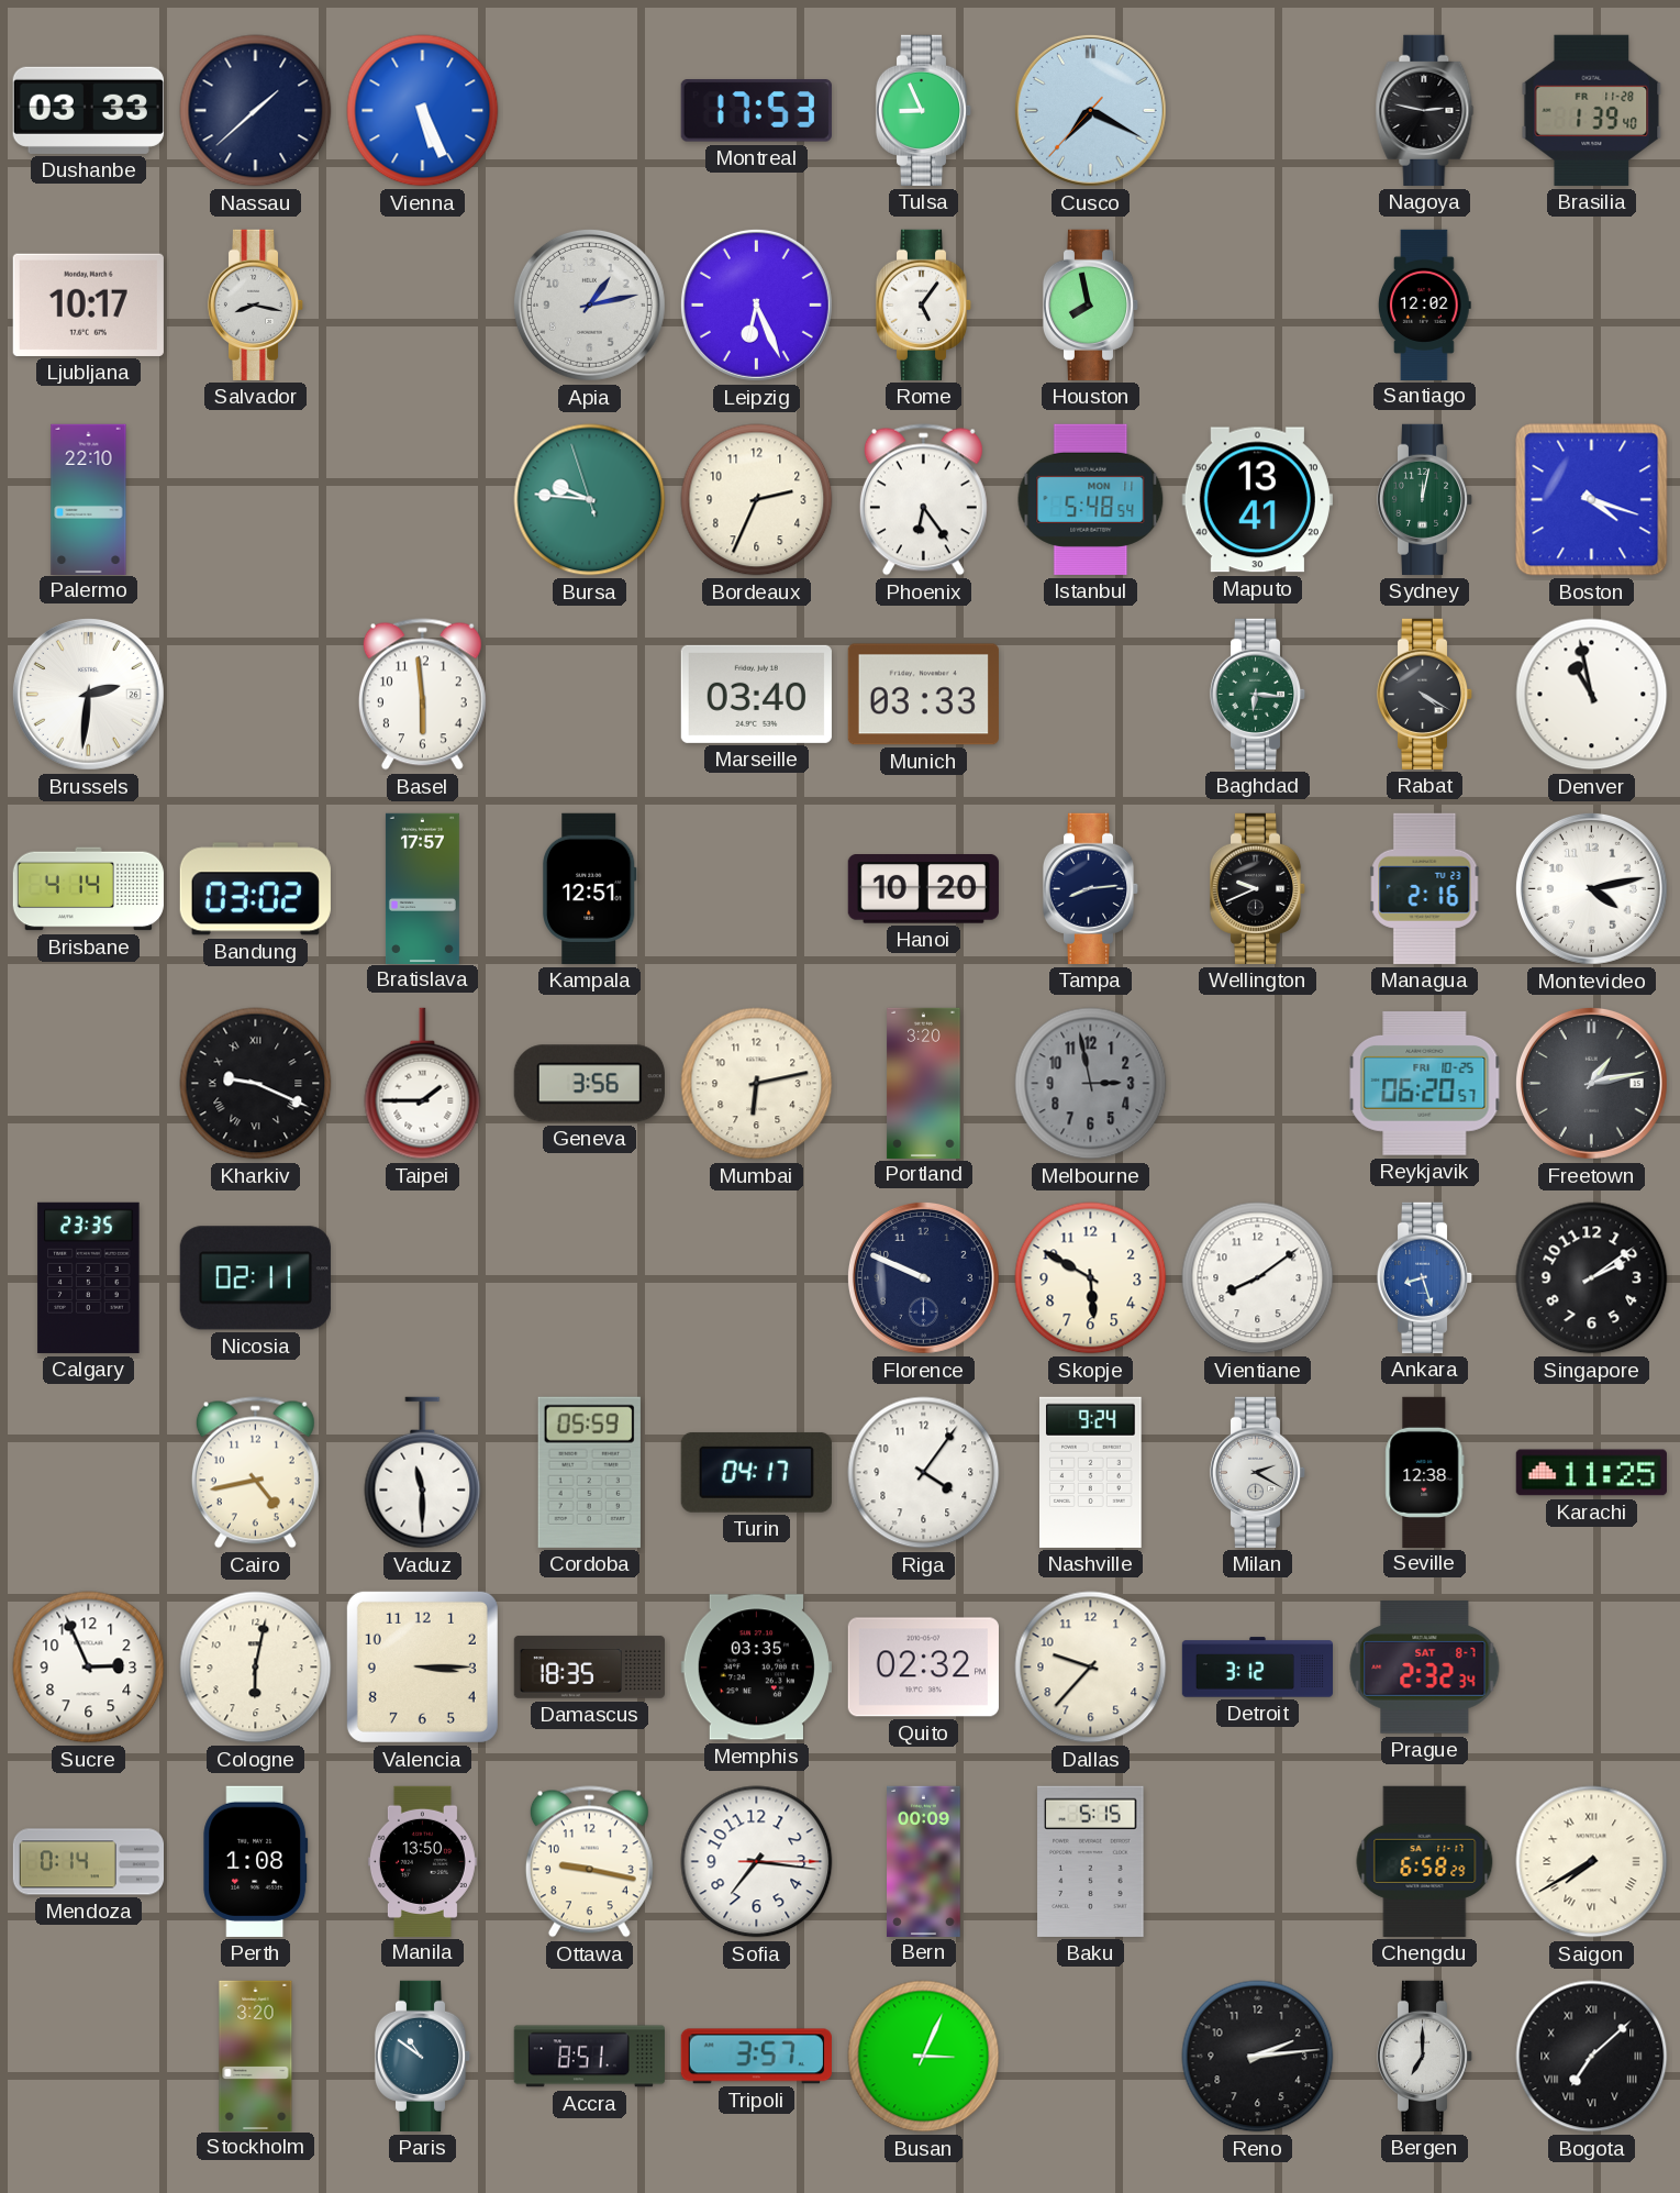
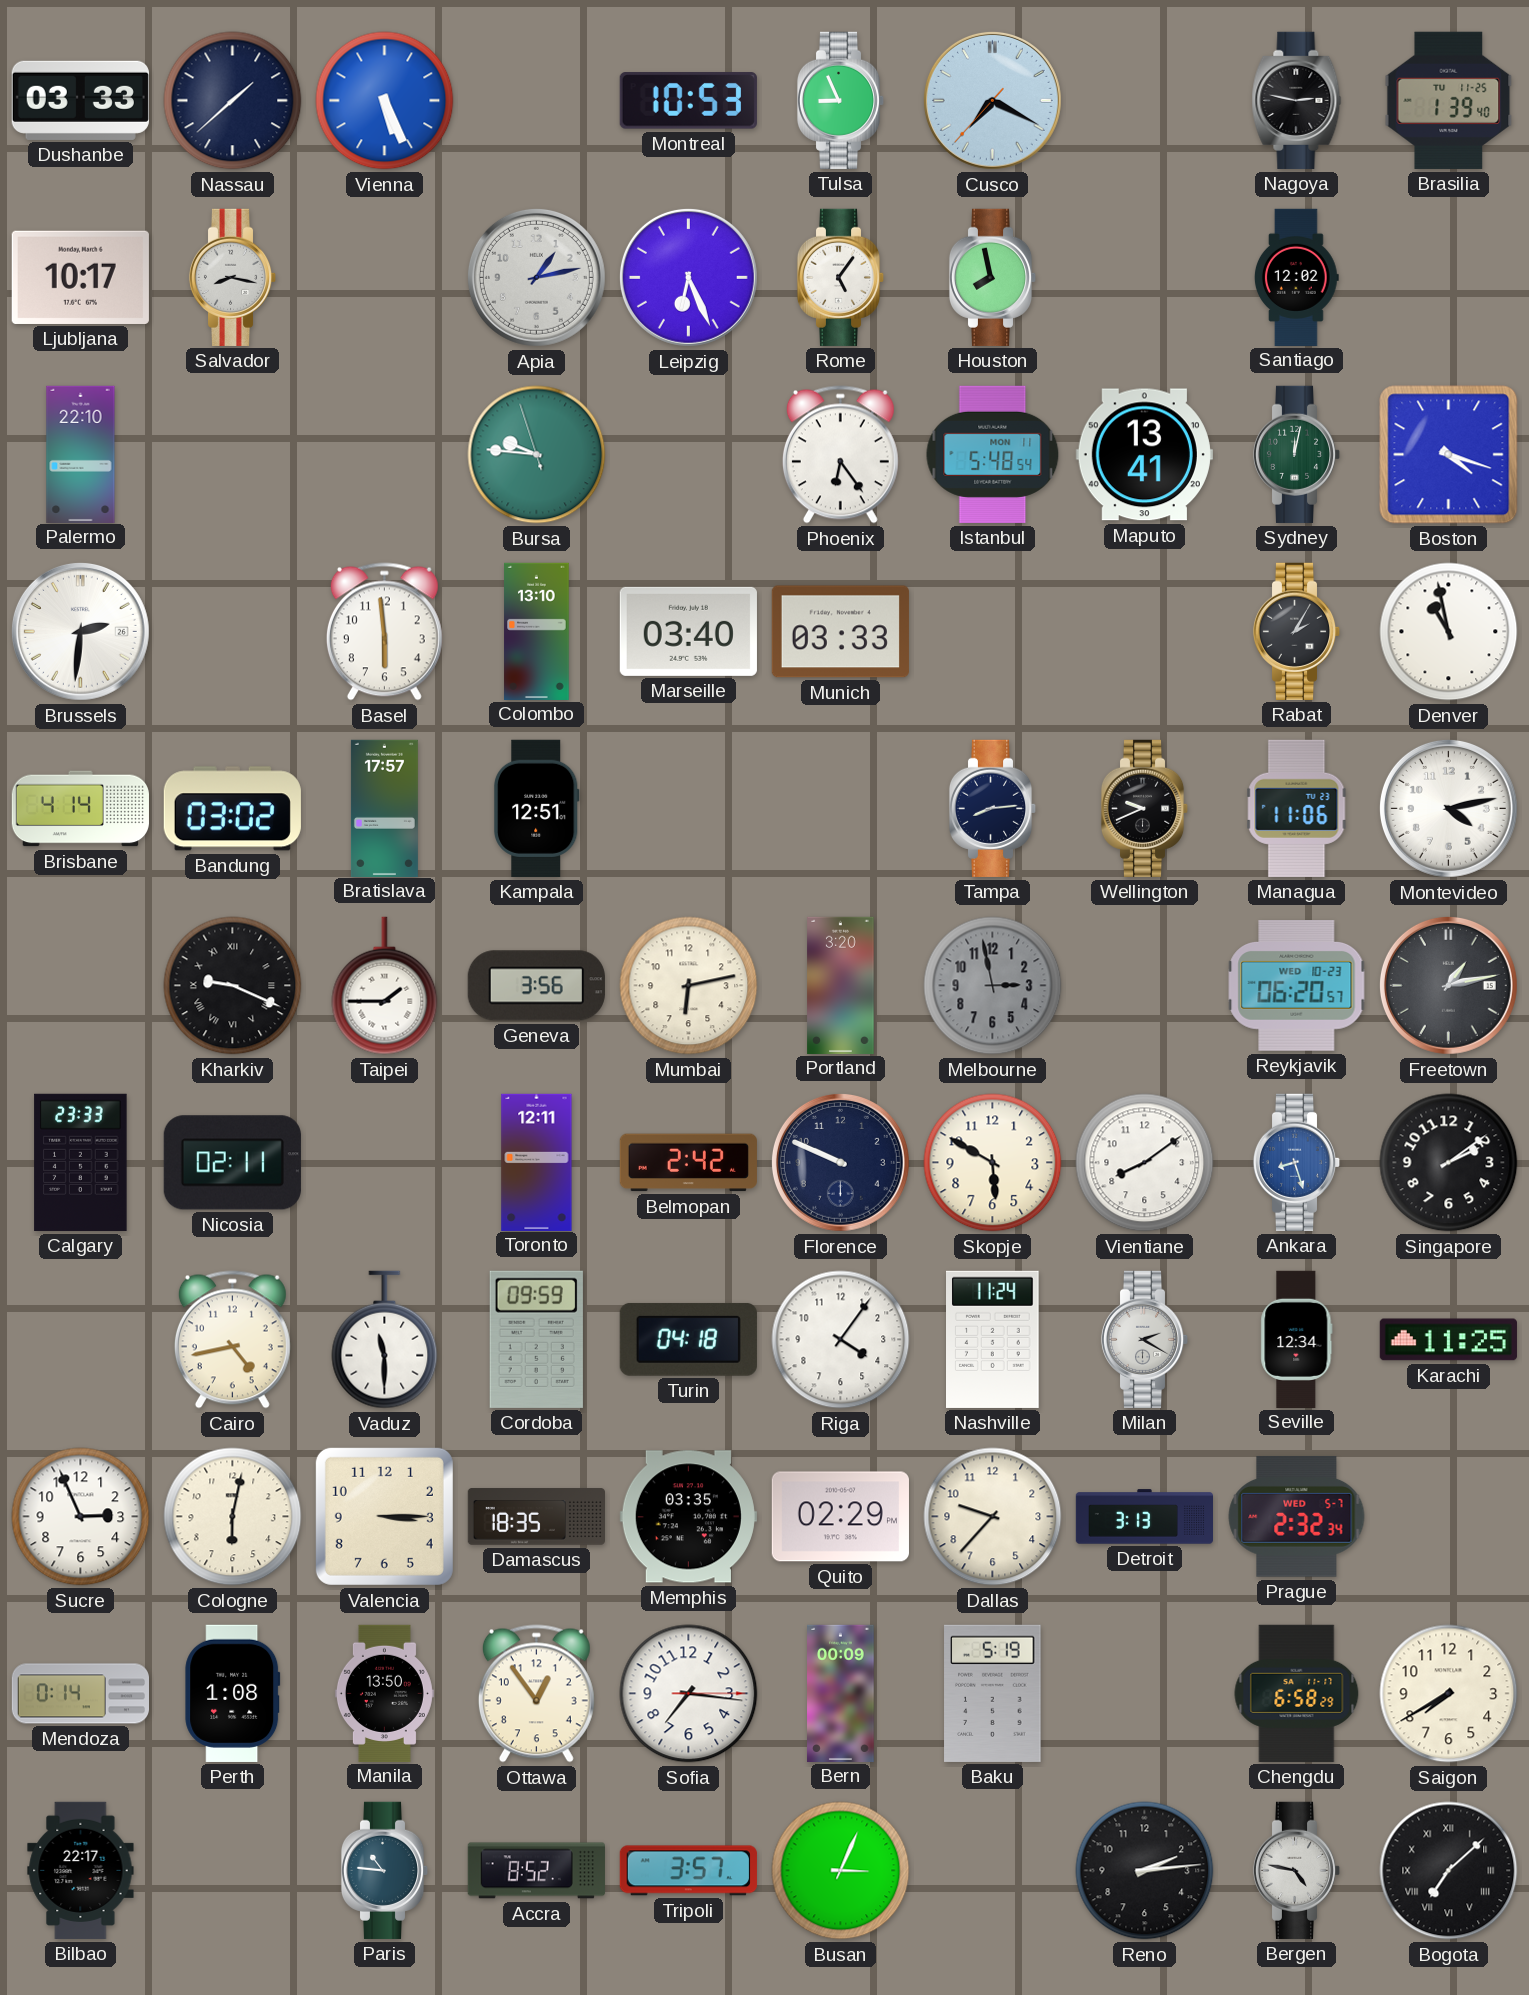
Montreal: 17:53 -> 10:53
Brasilia date: FR 11-28 -> TU 11-25
Bordeaux: 2:34 -> none
Colombo: none -> 13:10
Baghdad: 6:16 -> none
Rabat: 4:20 -> 2:05
Hanoi: 10:20 -> none
Managua: 2:16 -> 11:06
Reykjavik date: FRI 10-25 -> WED 10-23
Calgary: 23:35 -> 23:33
Toronto: none -> 12:11
Belmopan: none -> 2:42
Cordoba: 05:59 -> 09:59
Turin: 04:17 -> 04:18
Nashville: 9:24 -> 11:24
Seville: 12:38 -> 12:34
Quito: 02:32 -> 02:29
Detroit: 3:12 -> 3:13
Prague date: SAT 8-7 -> WED 5-7
Ottawa: 9:17 -> 12:54
Baku: 5:15 -> 5:19
Saigon numerals: Roman -> Arabic
Bilbao: none -> 22:17
Stockholm: 3:20 -> none
Paris: 10:51 -> 10:46
Accra: 8:51 -> 8:52
Bergen: 7:00 -> 4:47
